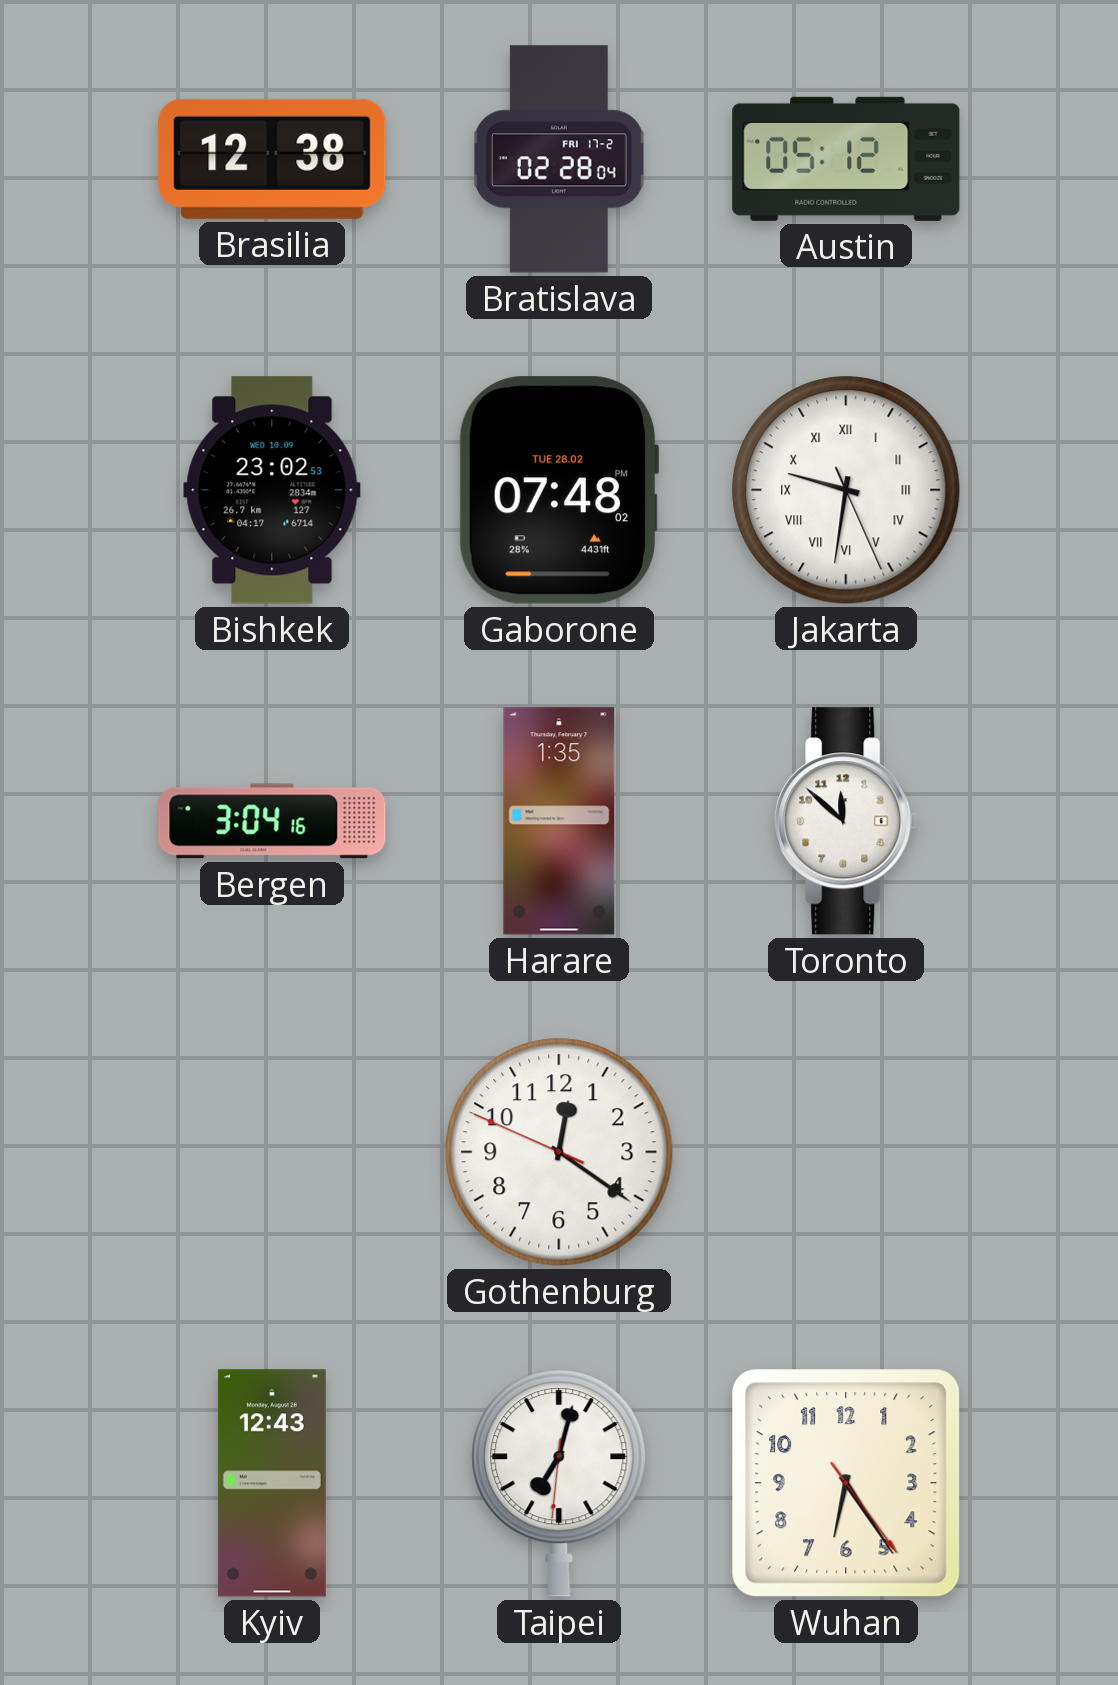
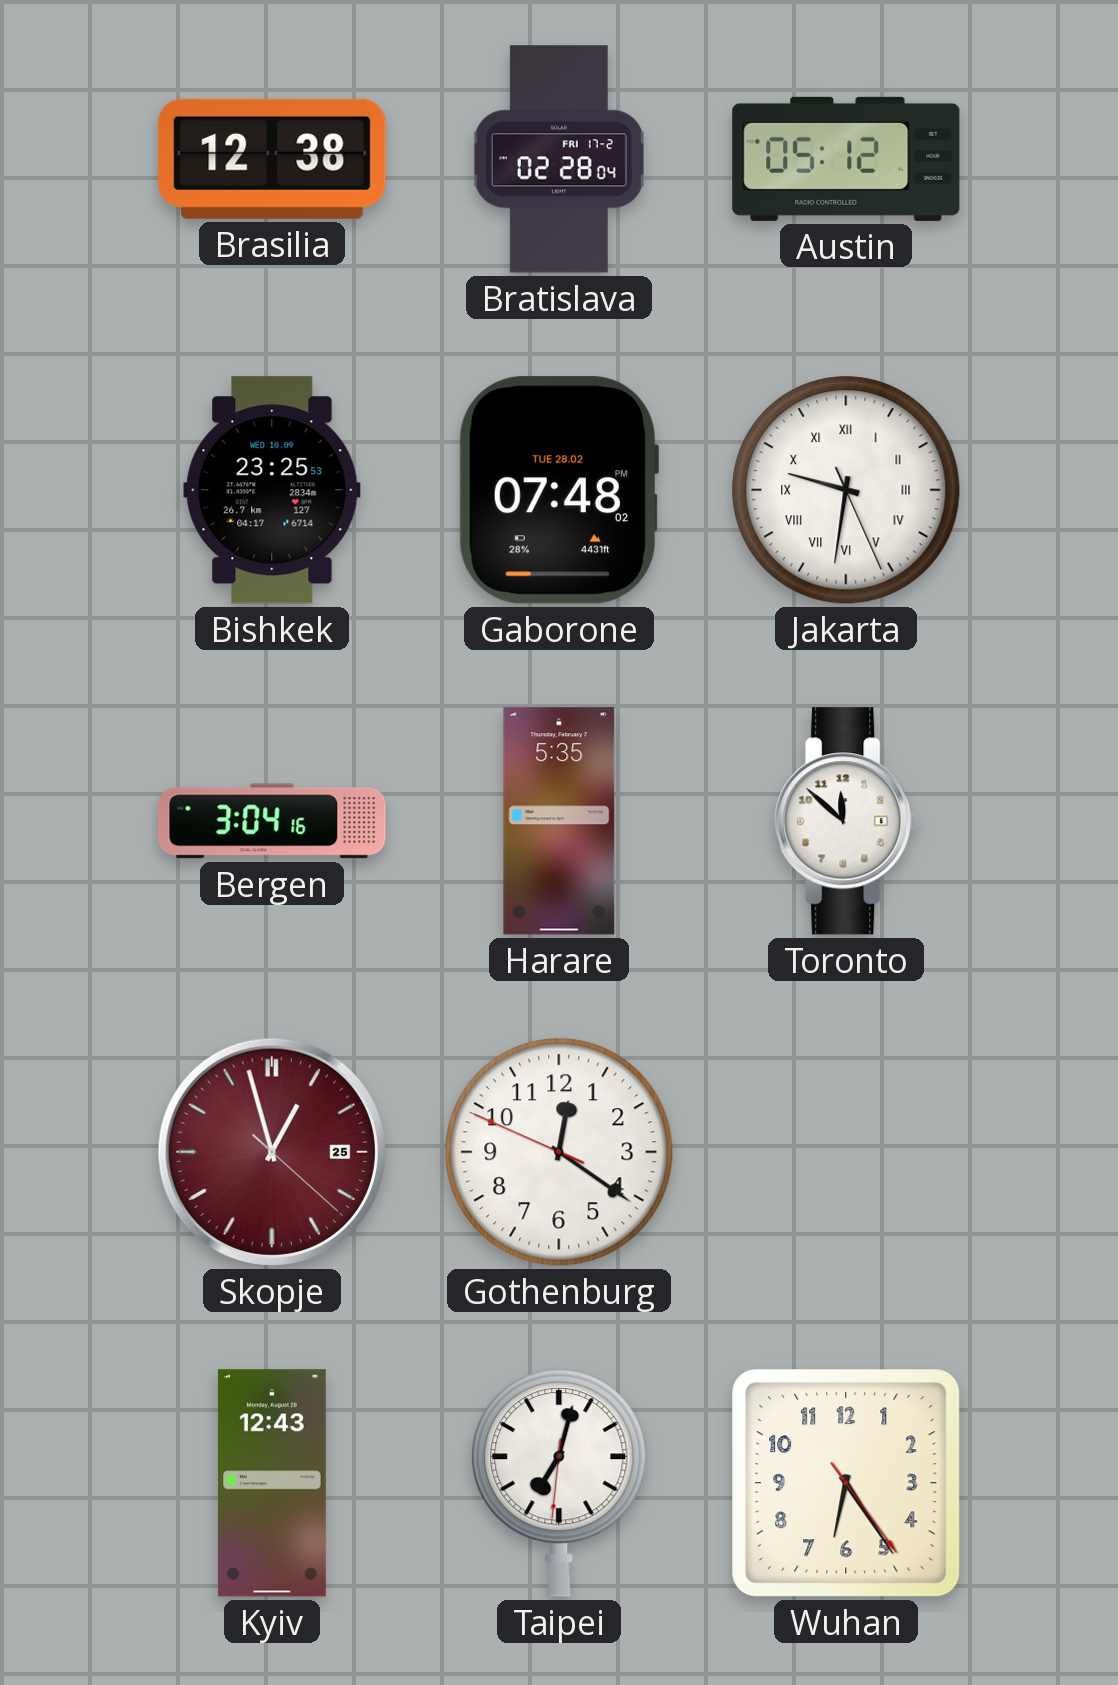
Bishkek: 23:02 -> 23:25
Harare: 1:35 -> 5:35
Skopje: none -> 12:57
